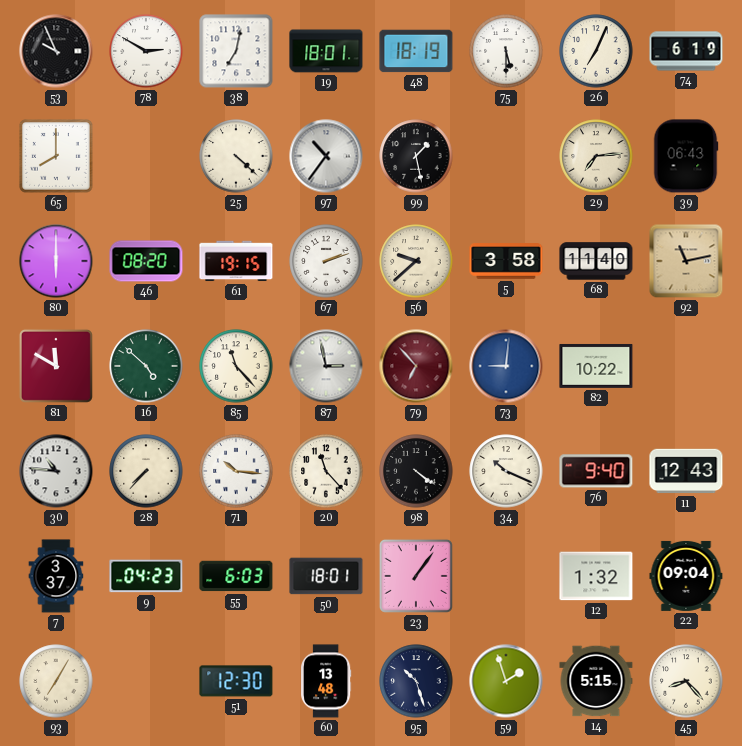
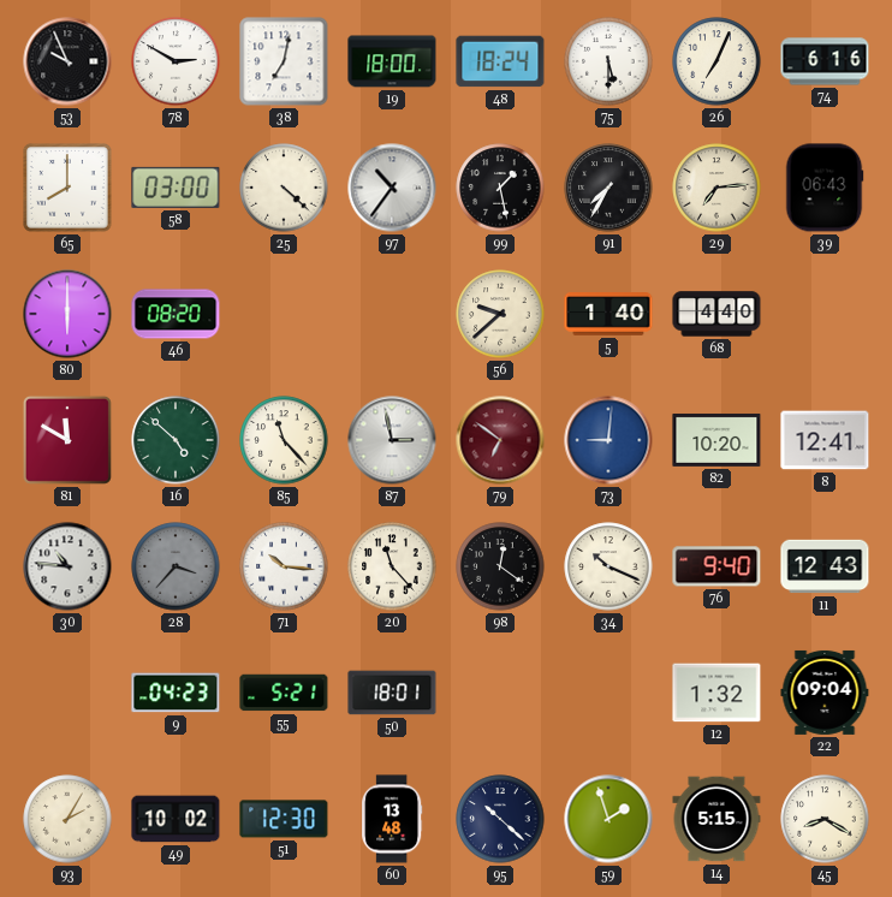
19: 18:01 -> 18:00
48: 18:19 -> 18:24
74: 6:19 -> 6:16
58: none -> 03:00
91: none -> 7:35
61: 19:15 -> none
67: 2:12 -> none
5: 3:58 -> 1:40
68: 11:40 -> 4:40
92: 11:13 -> none
79: 6:53 -> 6:51
82: 10:22 -> 10:20
8: none -> 12:41
28: 7:37 -> 3:37
28 dial: cream -> grey
98: 4:21 -> 12:21
7: 3:37 -> none
55: 6:03 -> 5:21
23: 1:06 -> none
93: 7:05 -> 2:05
49: none -> 10:02
95: 10:27 -> 10:22
45: 8:23 -> 8:20
